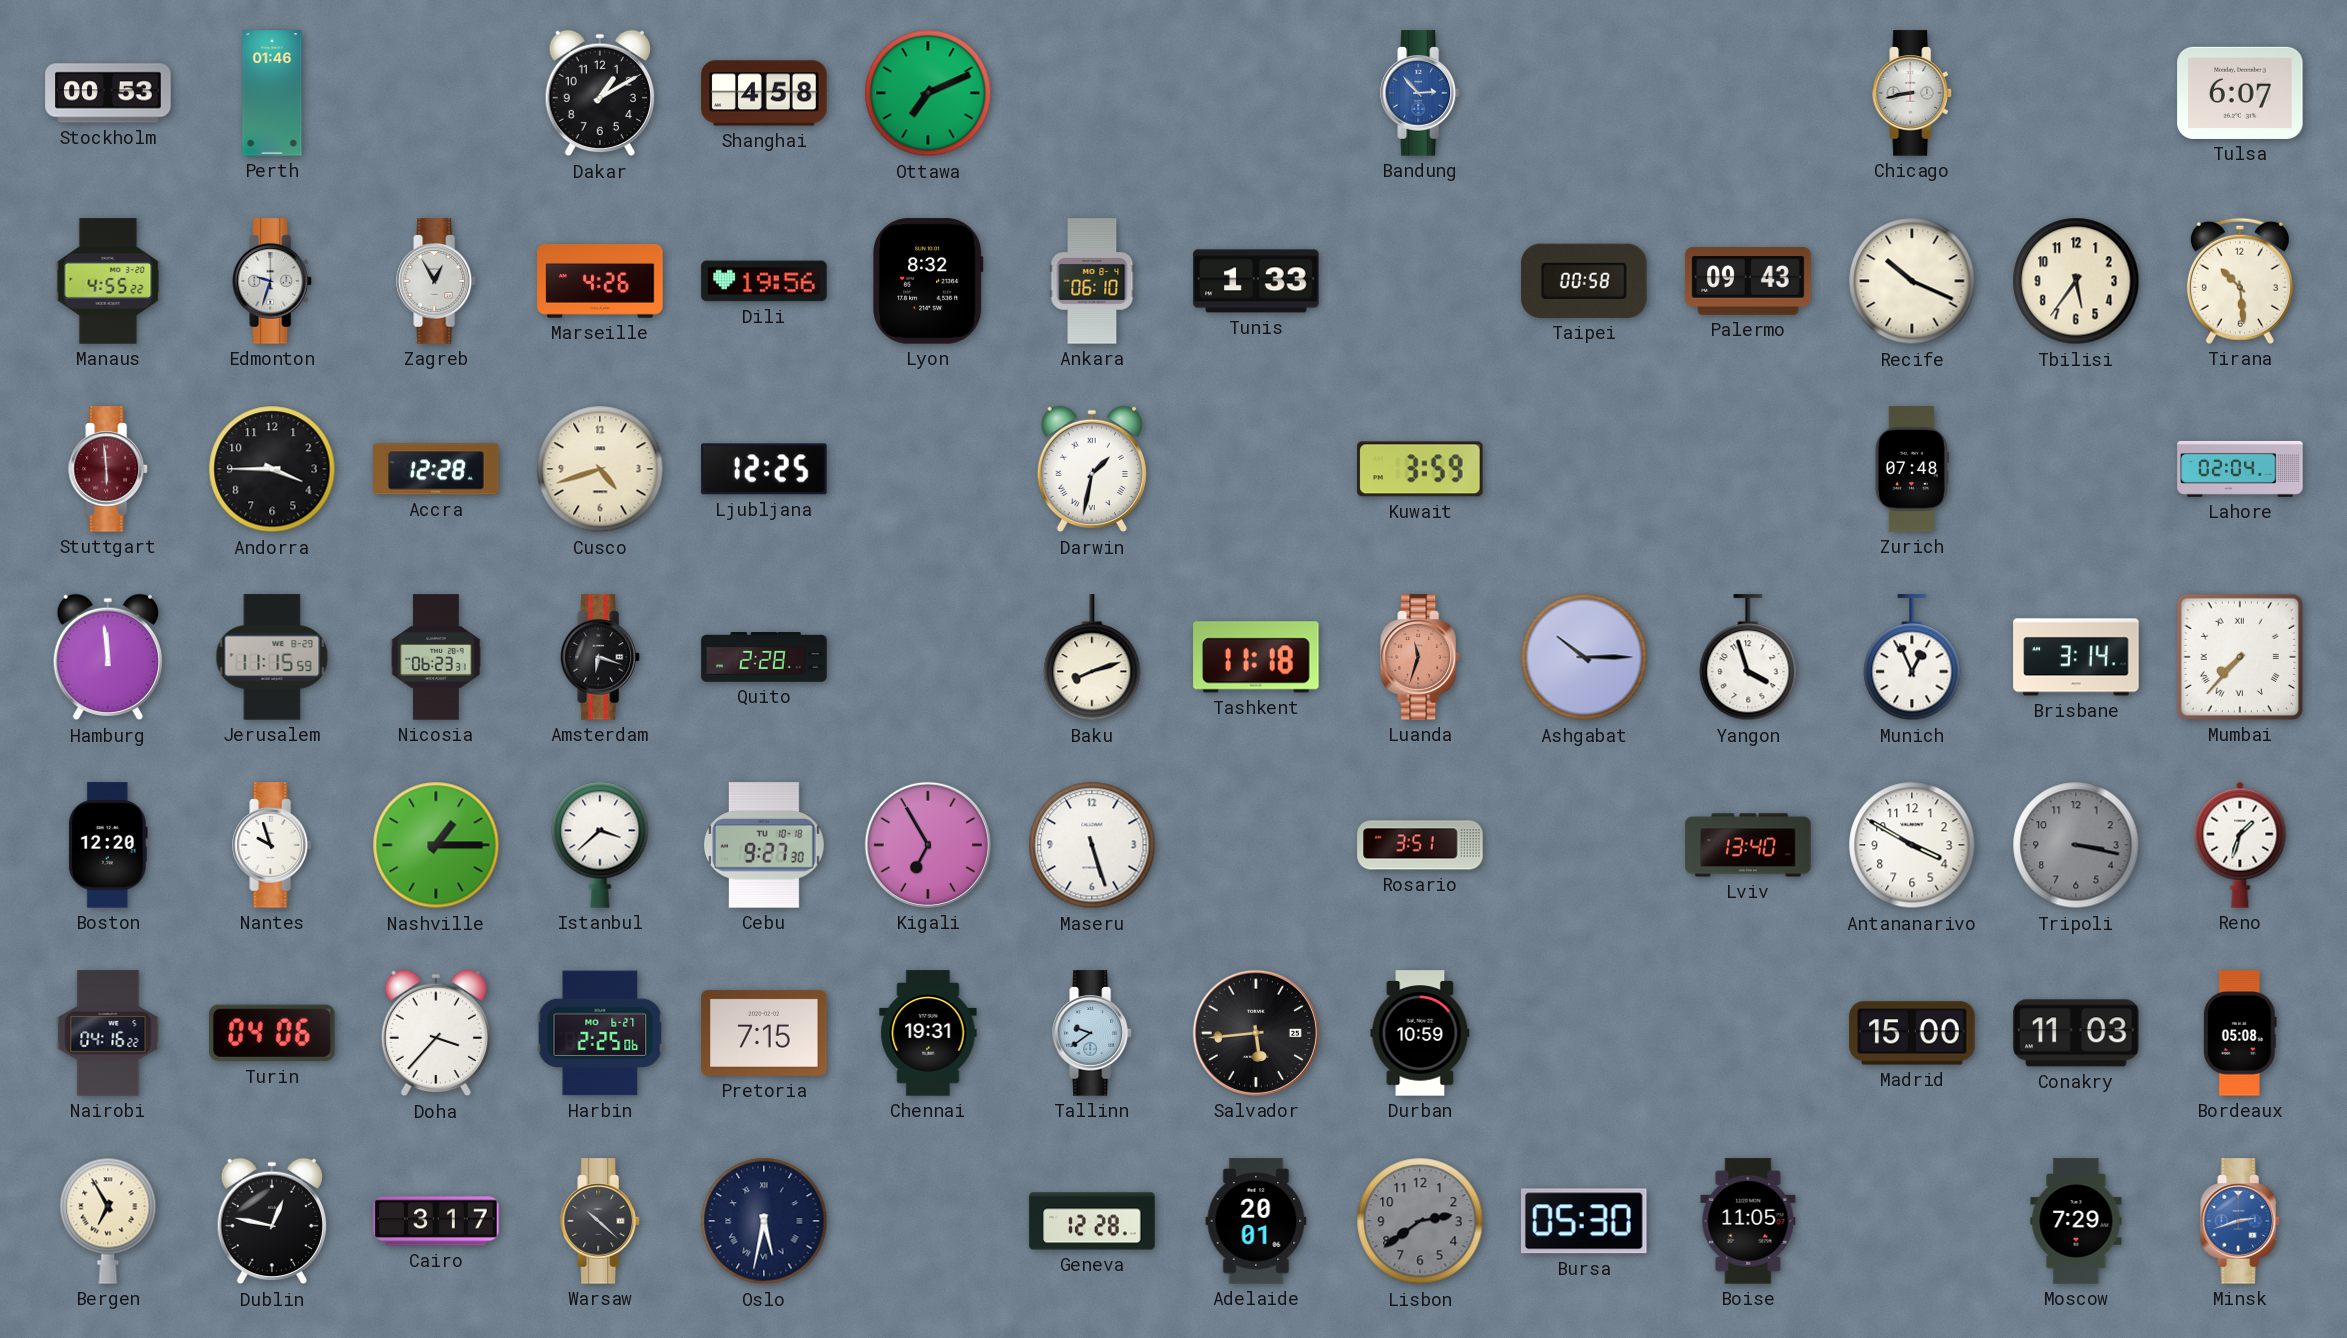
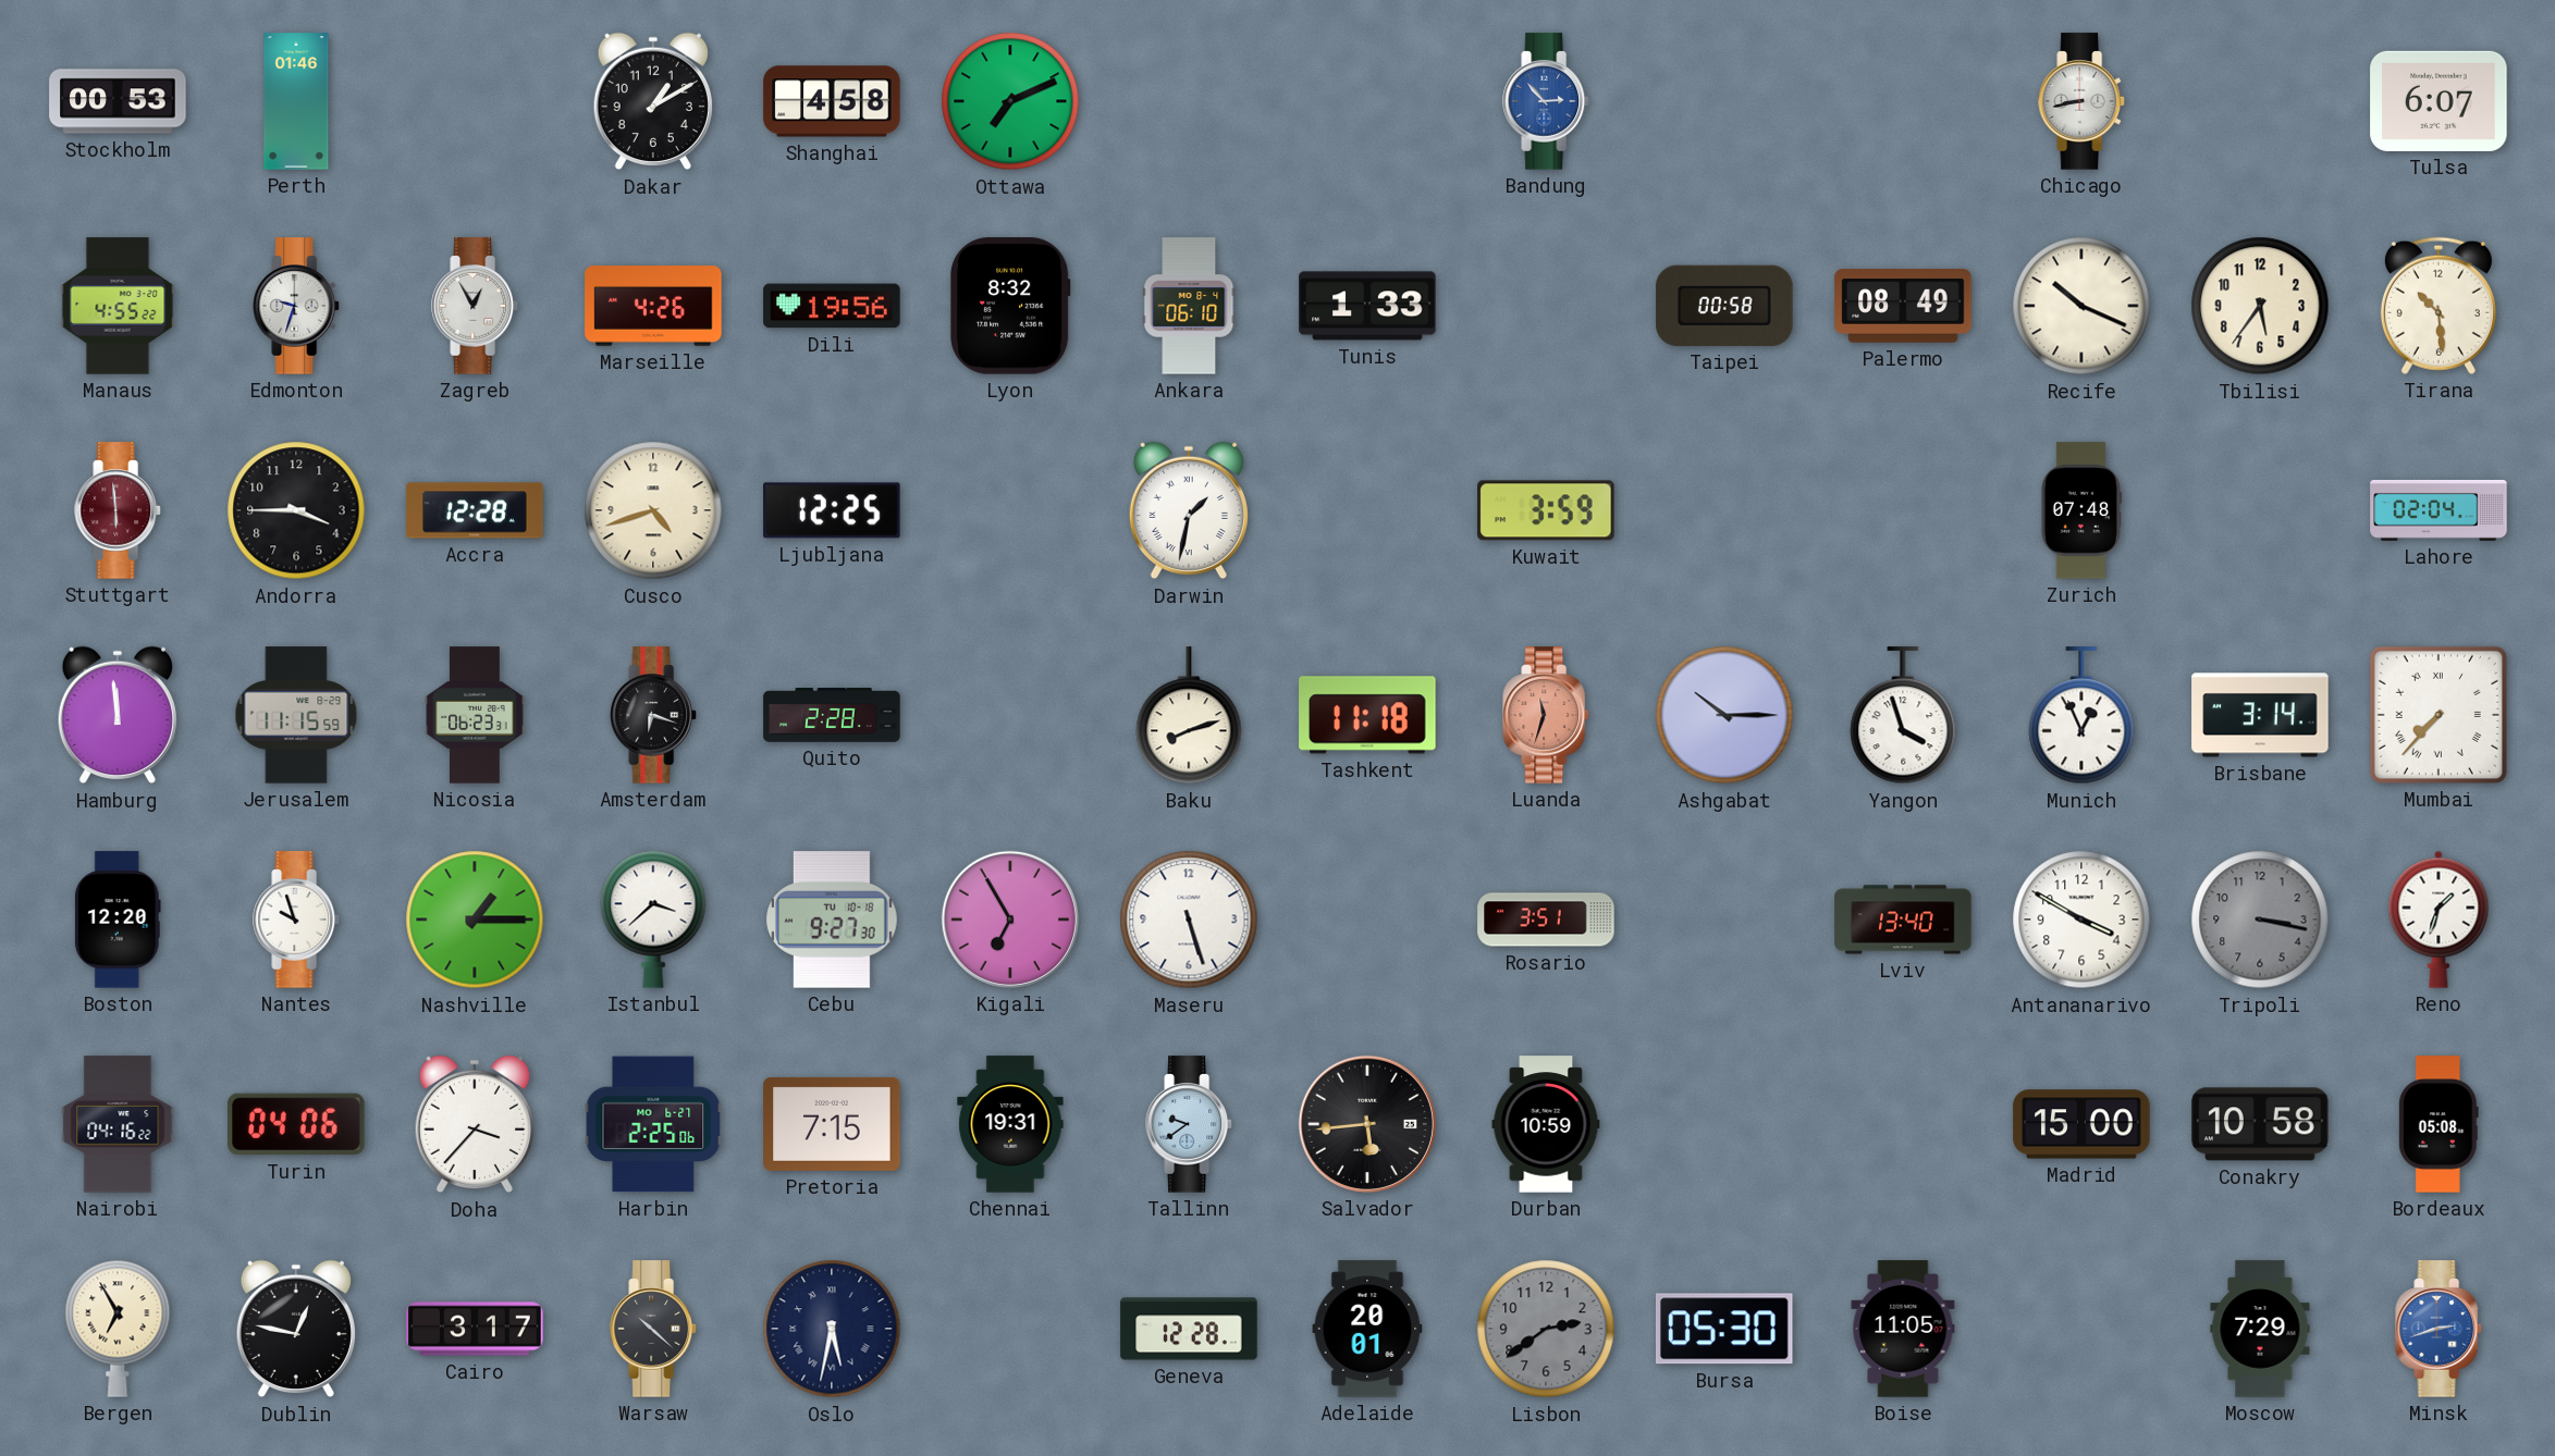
Palermo: 09:43 -> 08:49
Conakry: 11:03 -> 10:58
